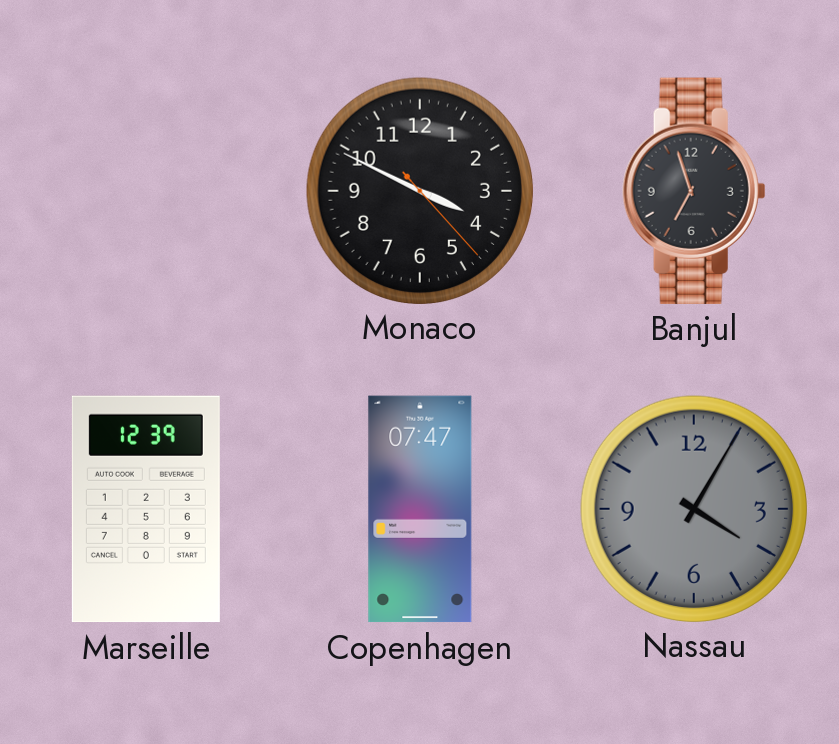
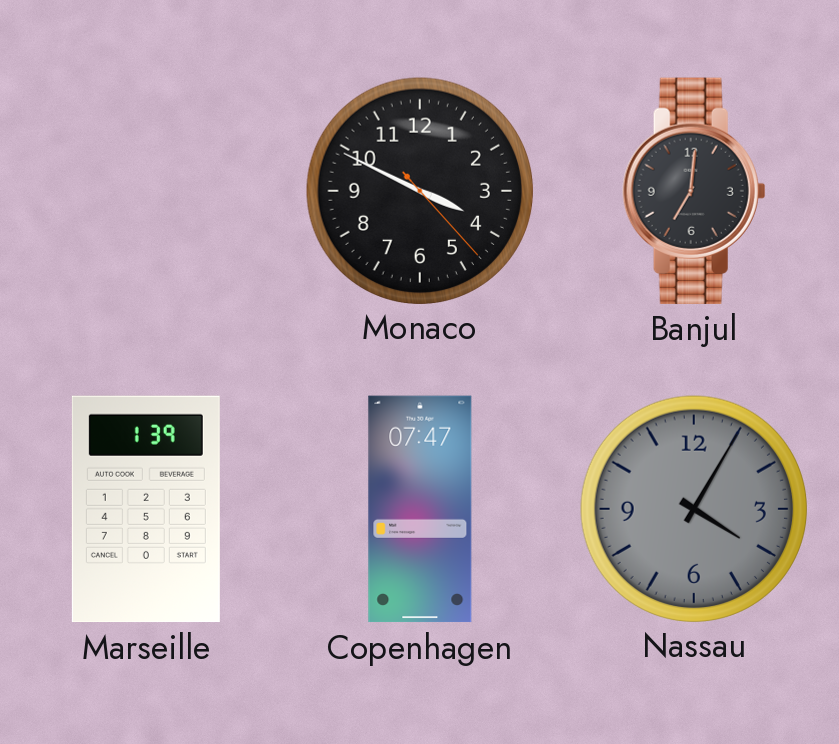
Banjul: 6:57 -> 7:01
Marseille: 12:39 -> 1:39
